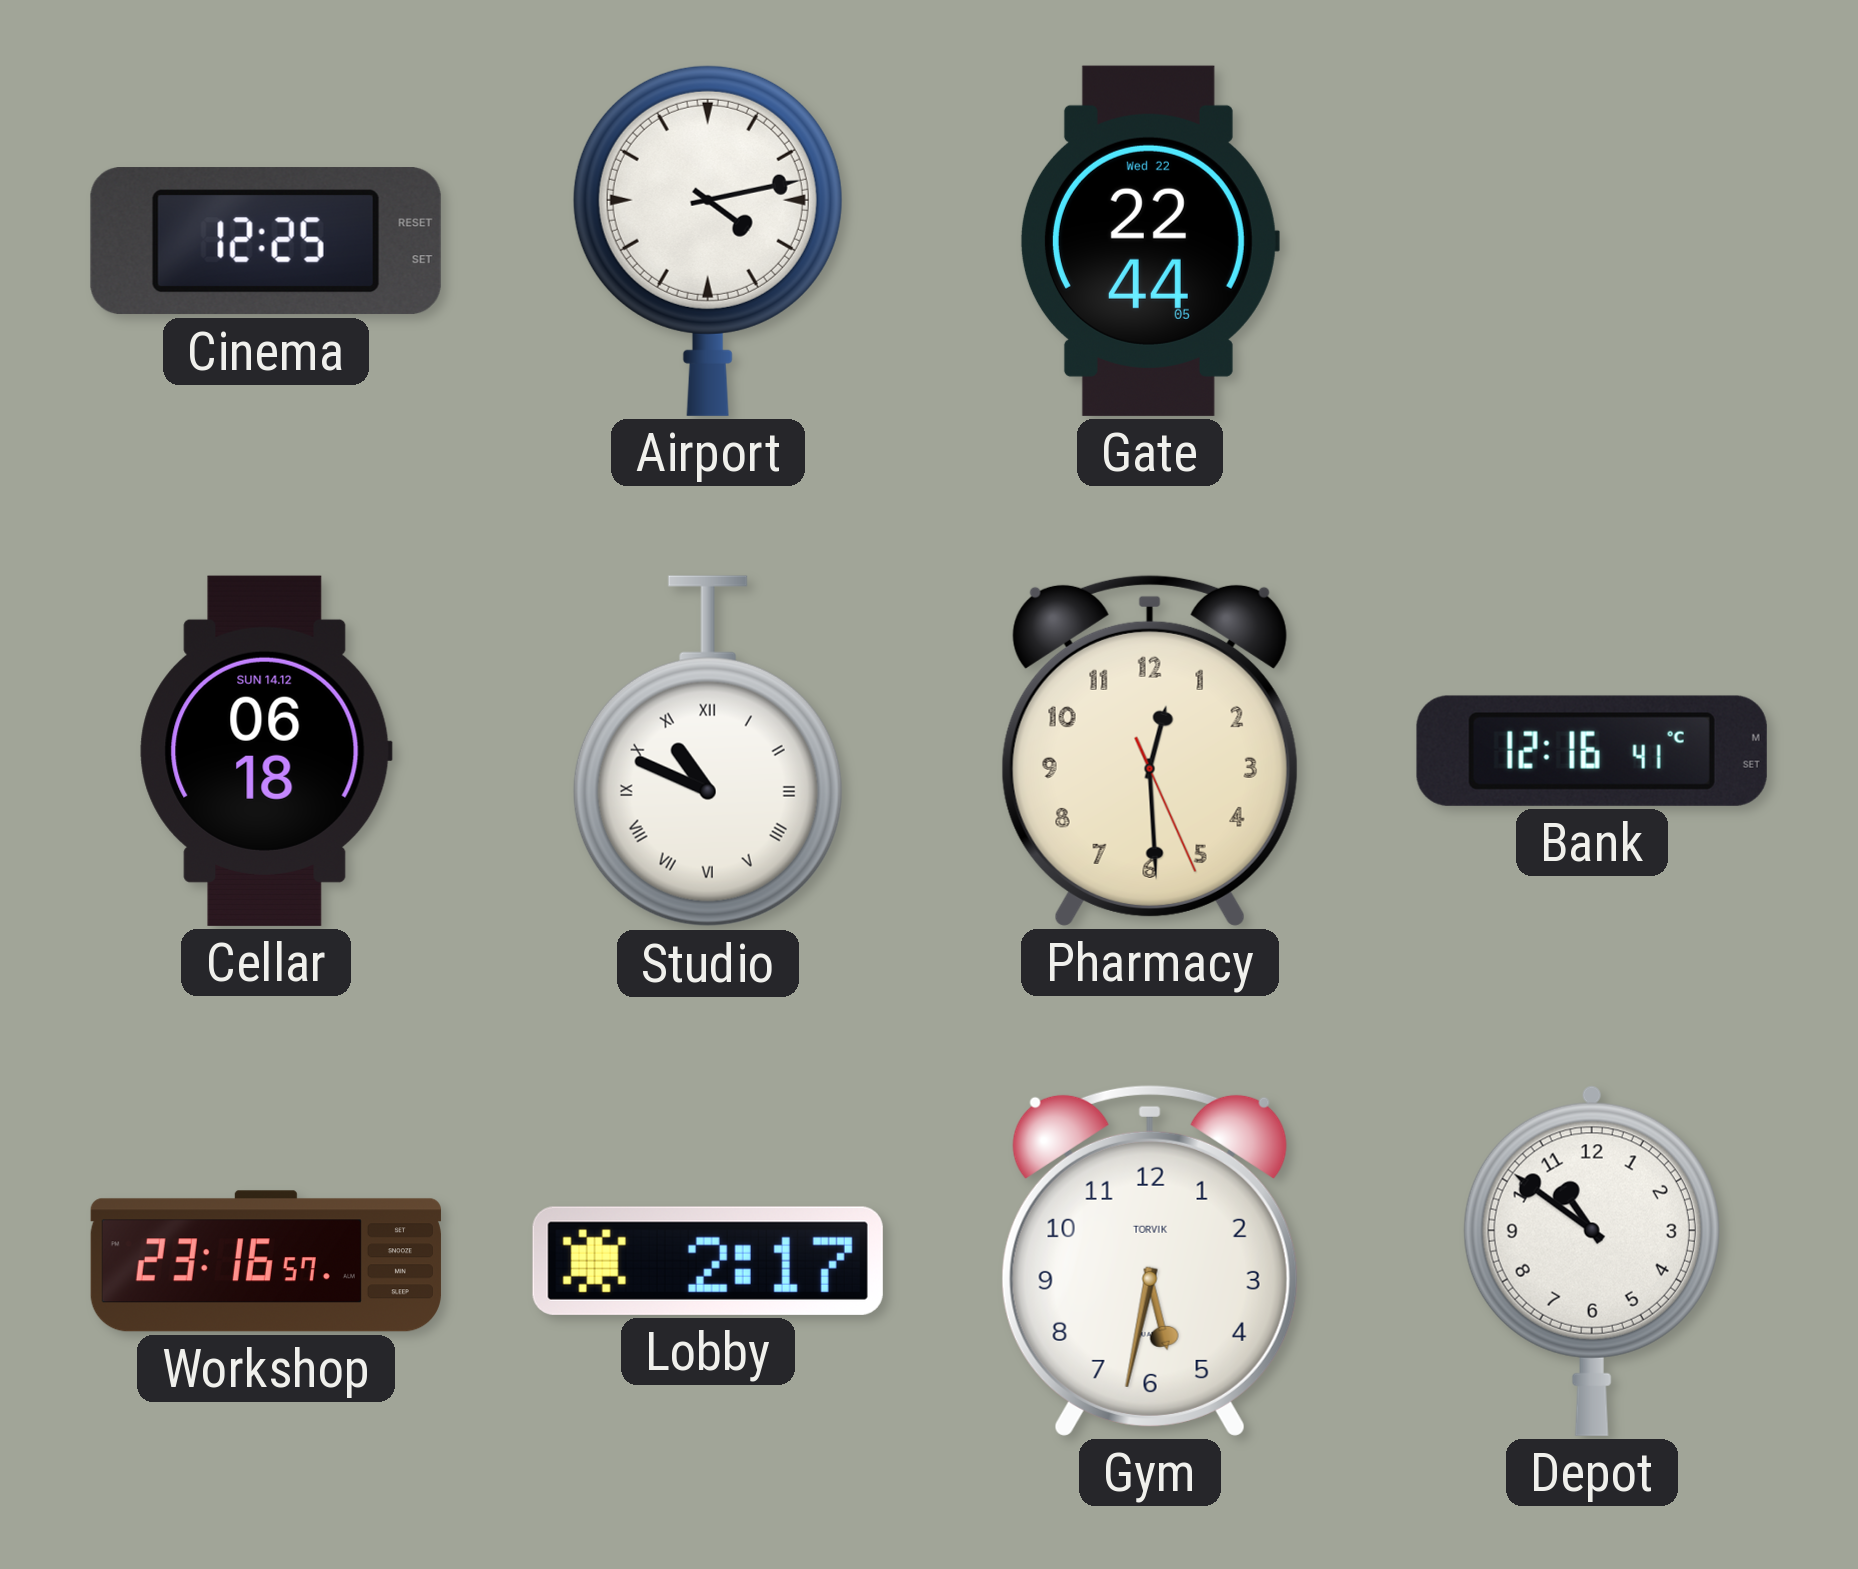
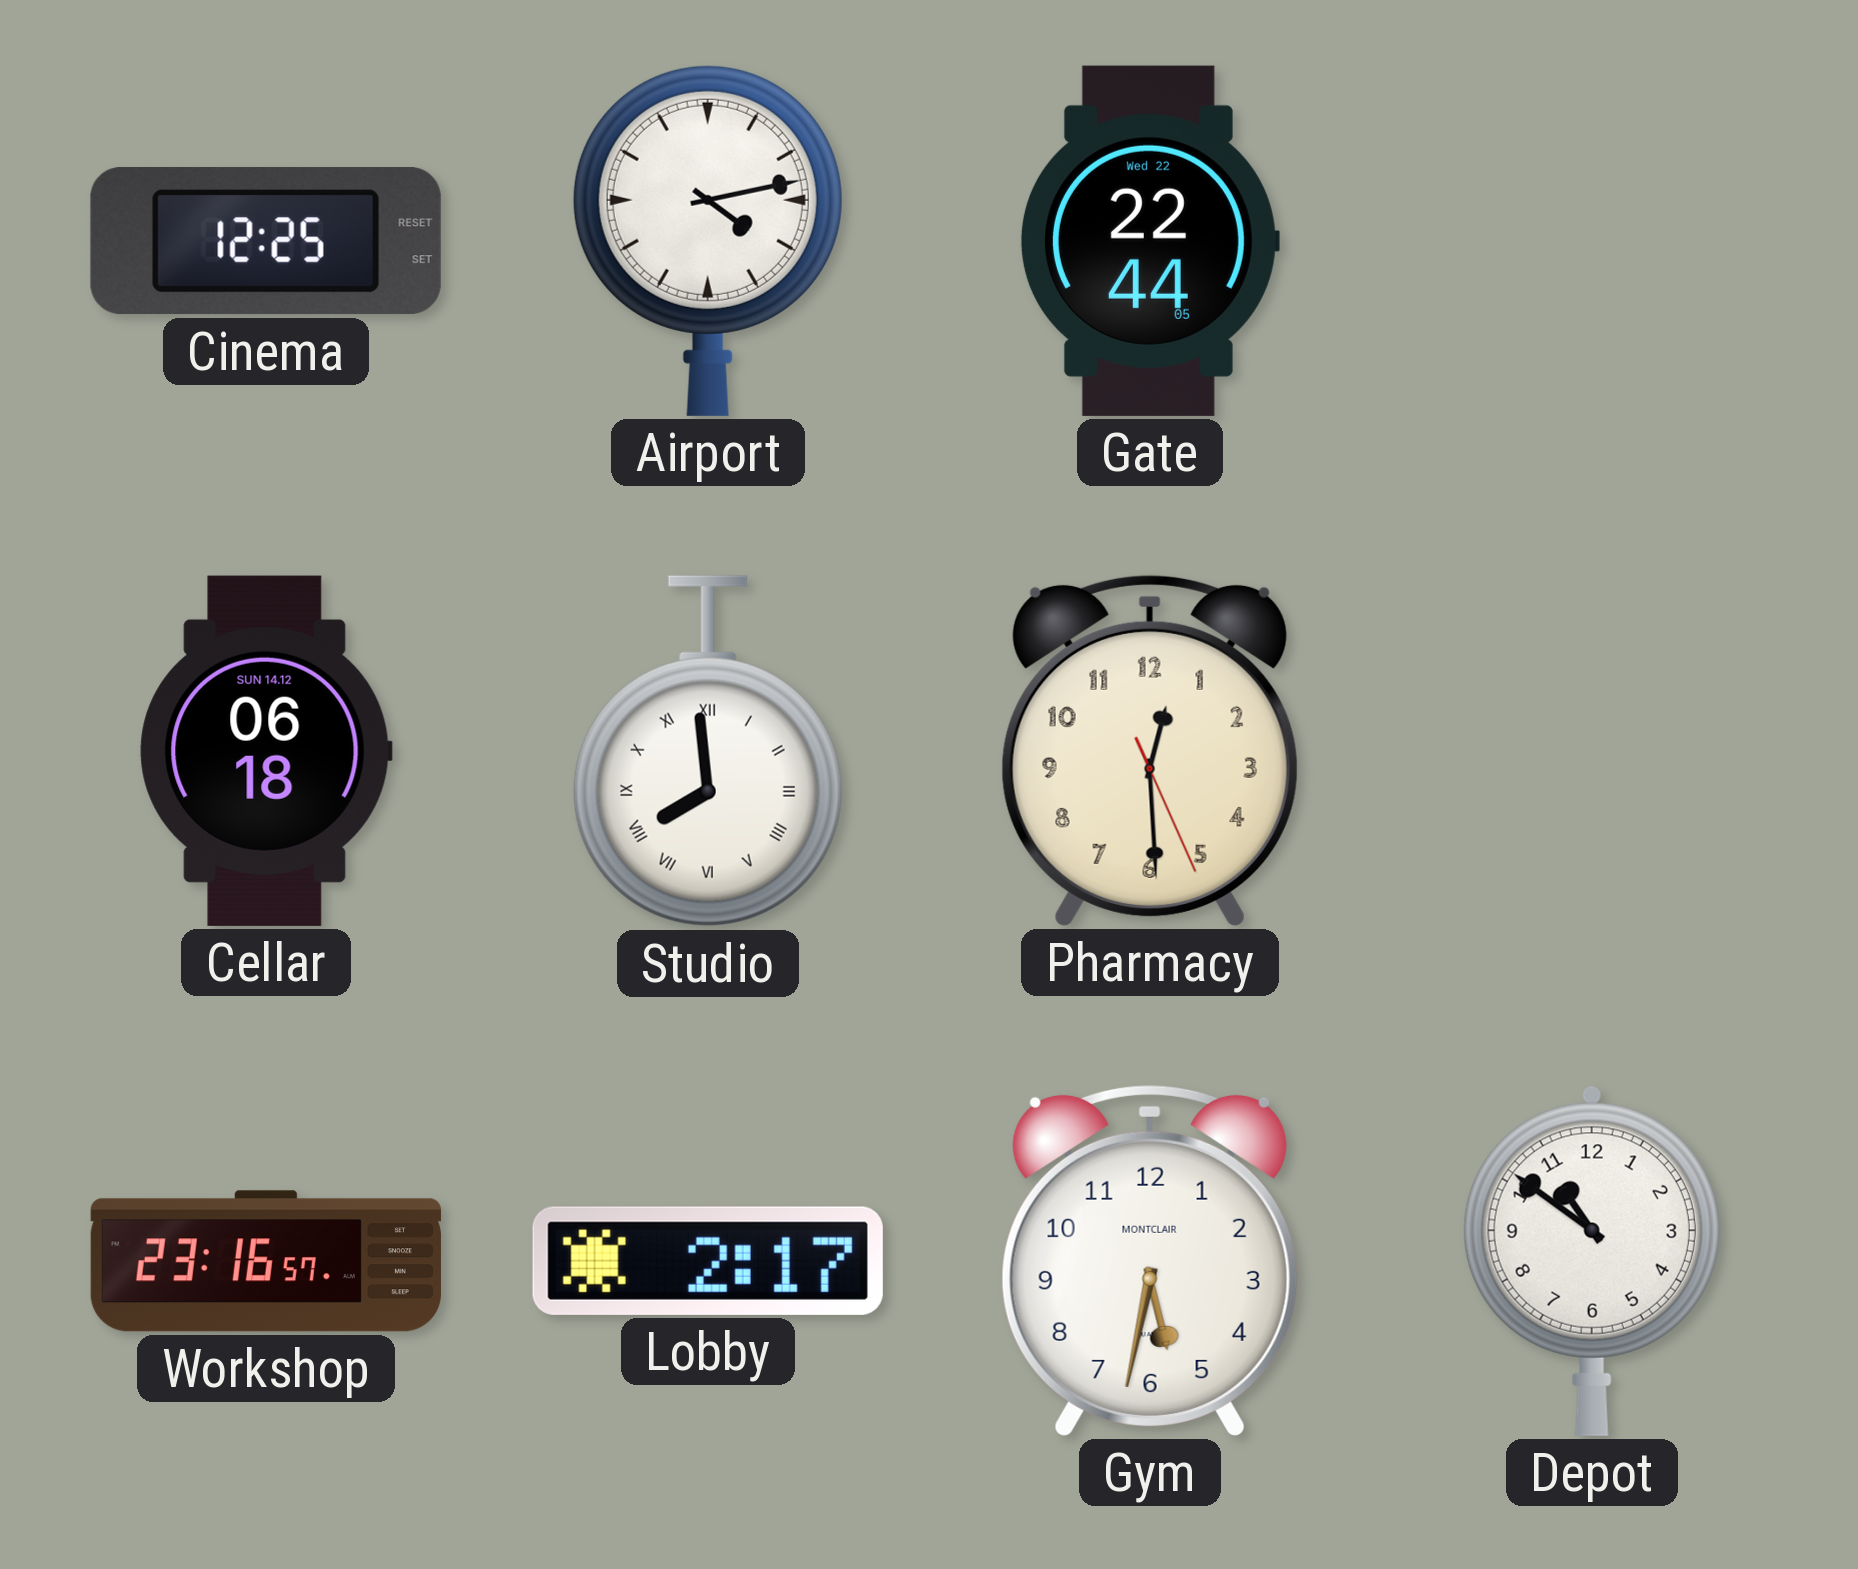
Studio: 10:49 -> 7:59
Bank: 12:16 -> none
Gym brand: TORVIK -> MONTCLAIR
